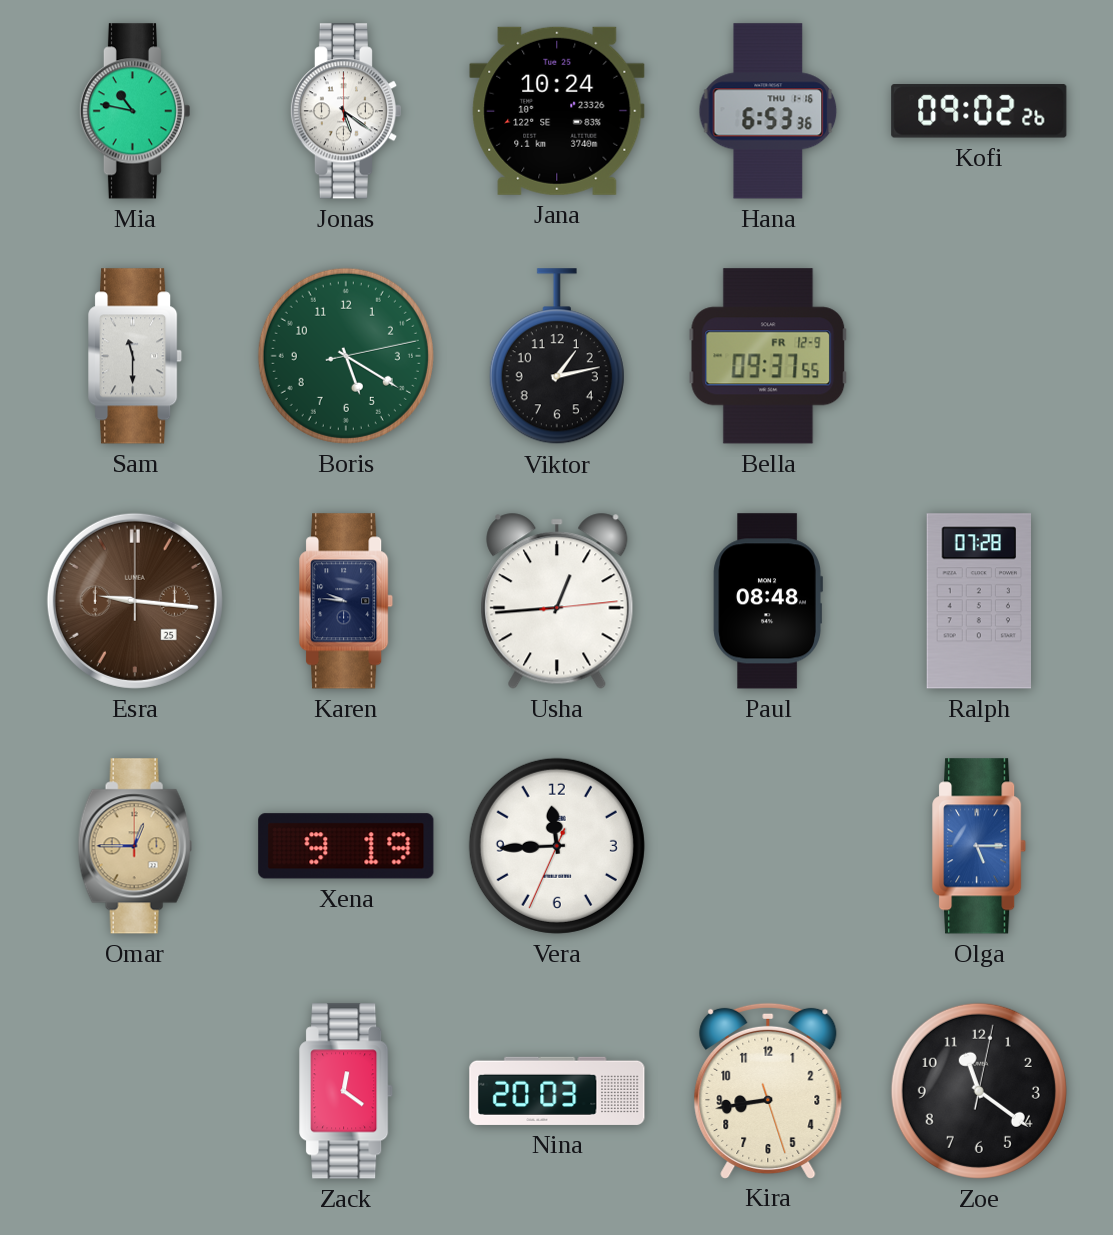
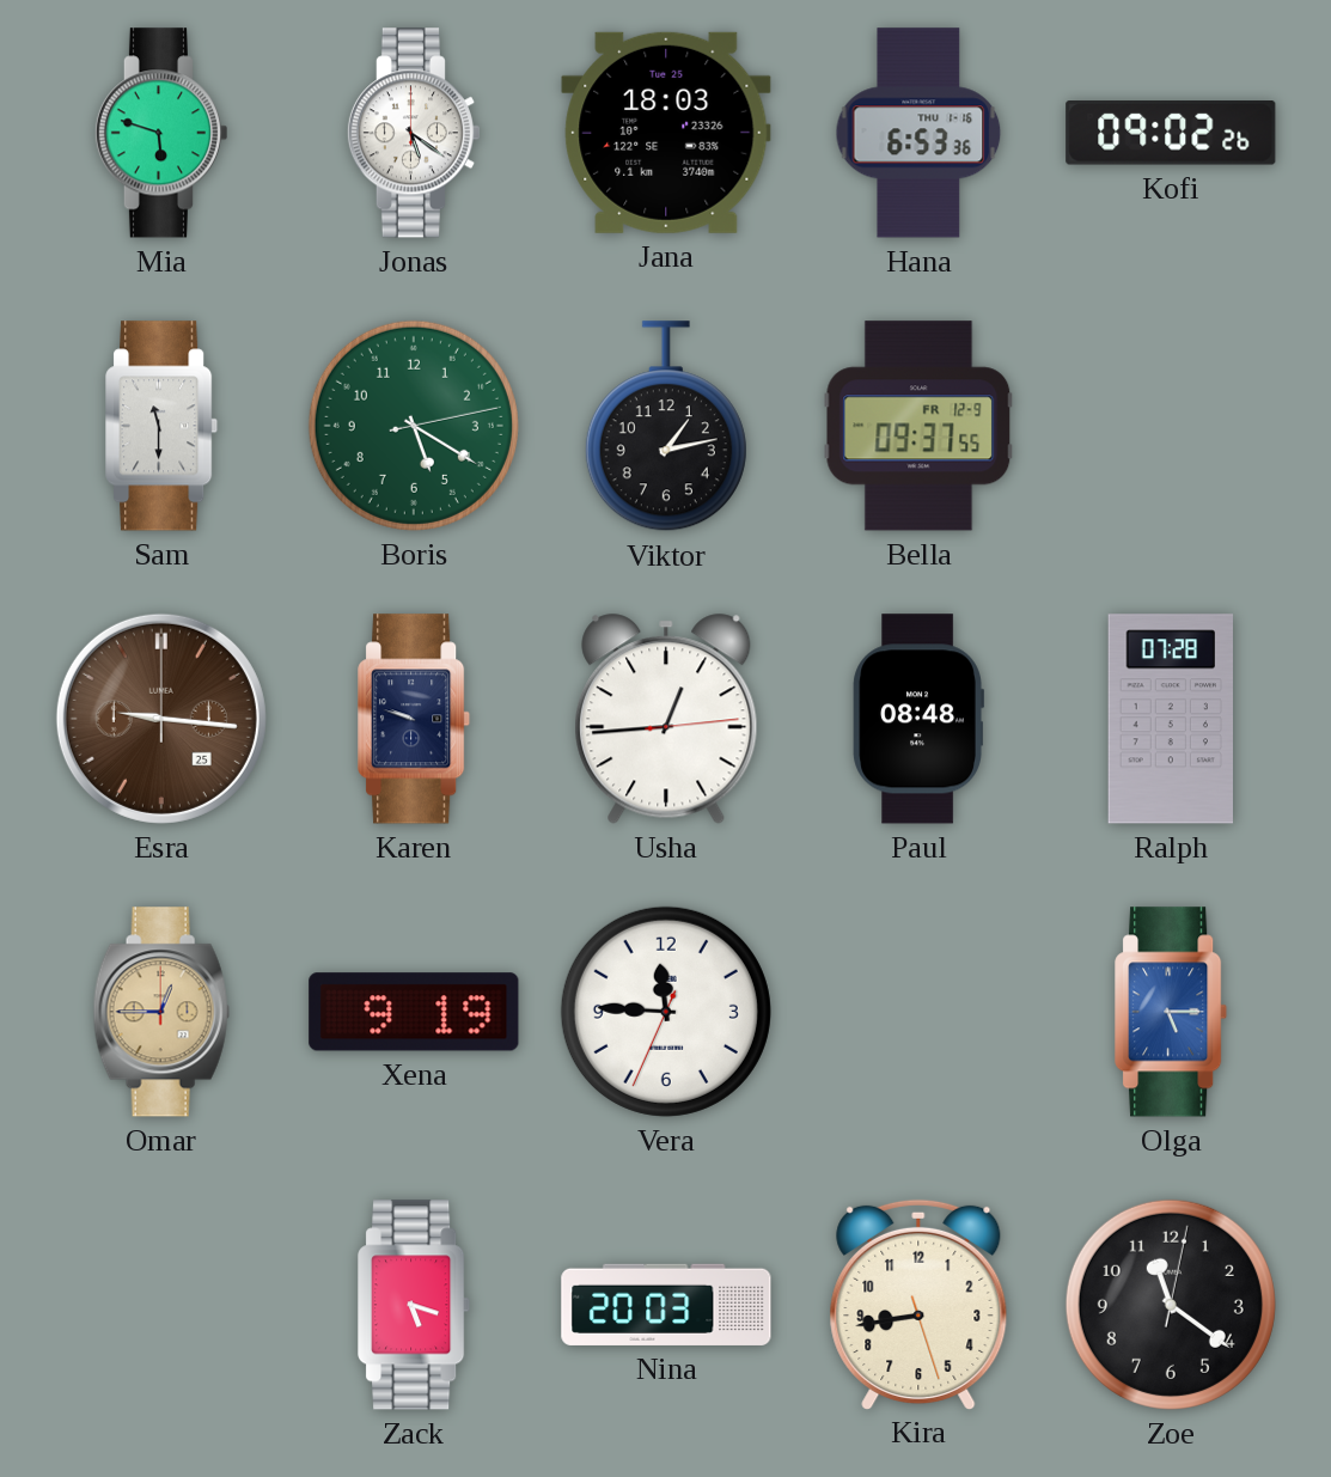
Mia: 10:47 -> 5:48
Jana: 10:24 -> 18:03
Karen: 9:46 -> 9:48
Vera: 11:44 -> 11:45
Zack: 12:21 -> 5:18
